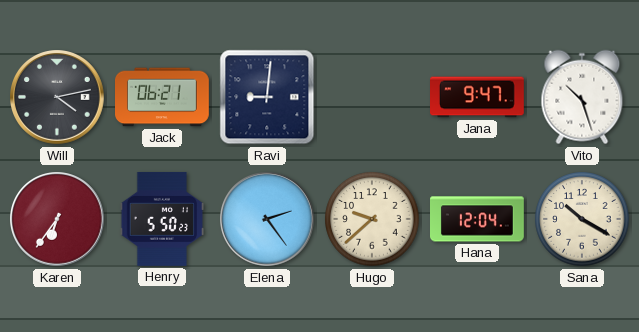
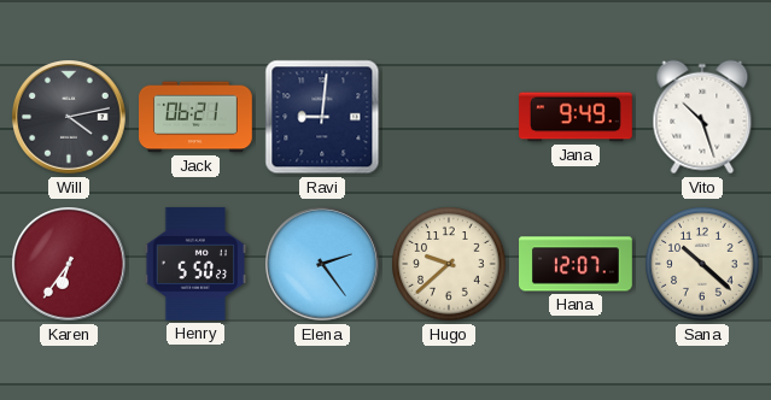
Jana: 9:47 -> 9:49
Hana: 12:04 -> 12:07
Sana: 10:20 -> 10:22
